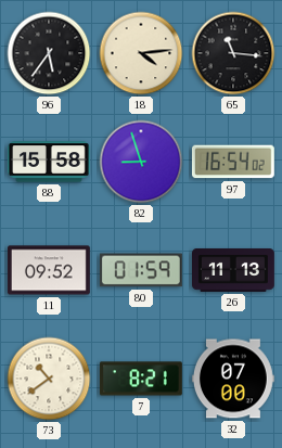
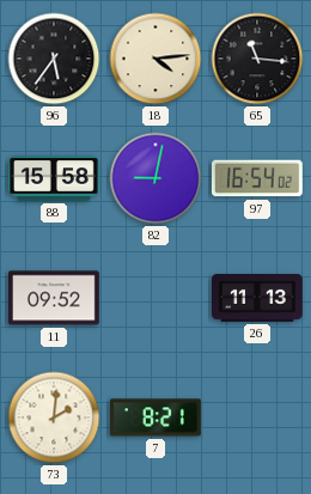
82: 8:57 -> 9:02
80: 01:59 -> none
73: 10:39 -> 2:01
32: 07:00 -> none
